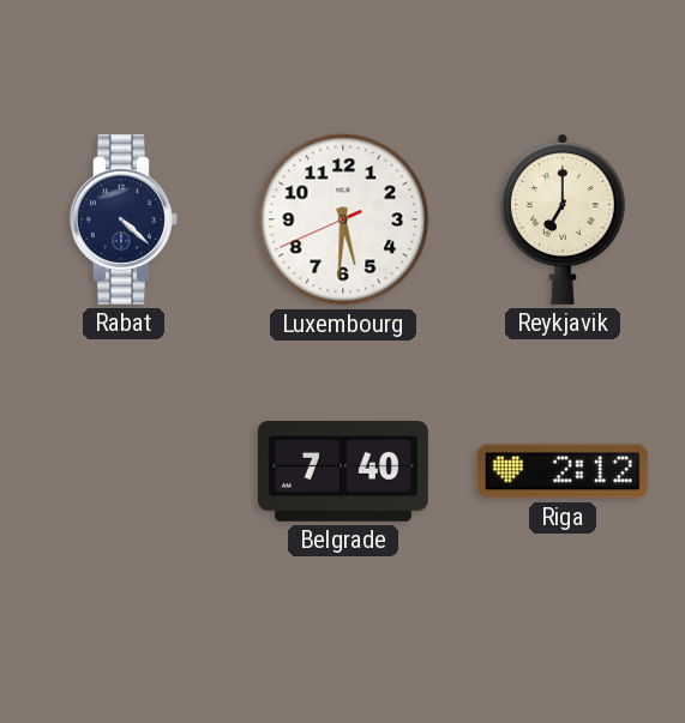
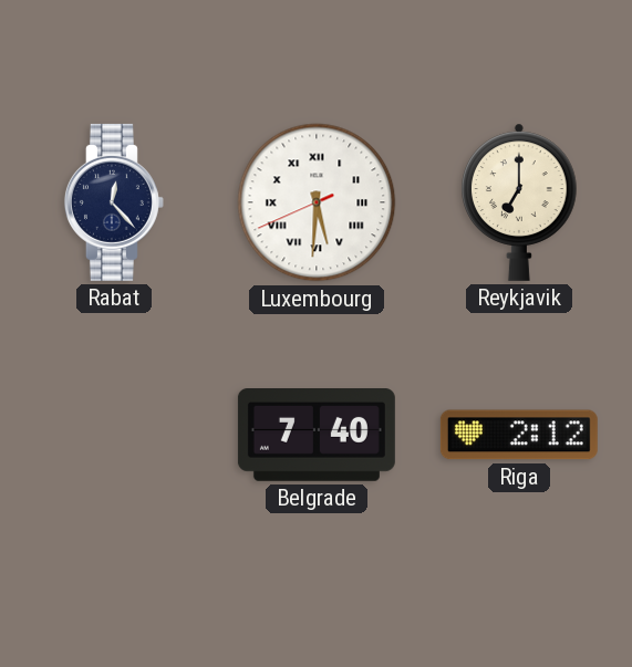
Rabat: 4:22 -> 12:23
Luxembourg numerals: Arabic -> Roman
